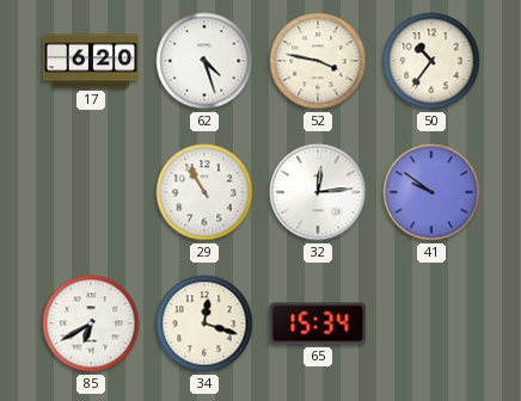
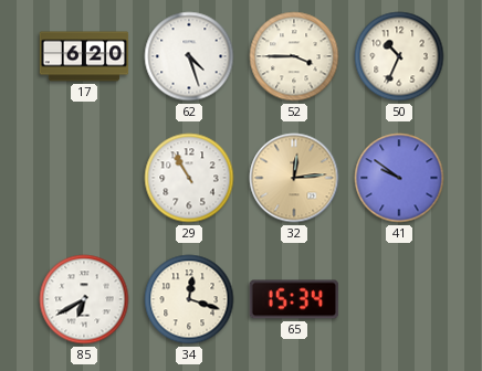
52: 3:47 -> 3:45
50: 10:36 -> 10:34
32 dial: white -> champagne
